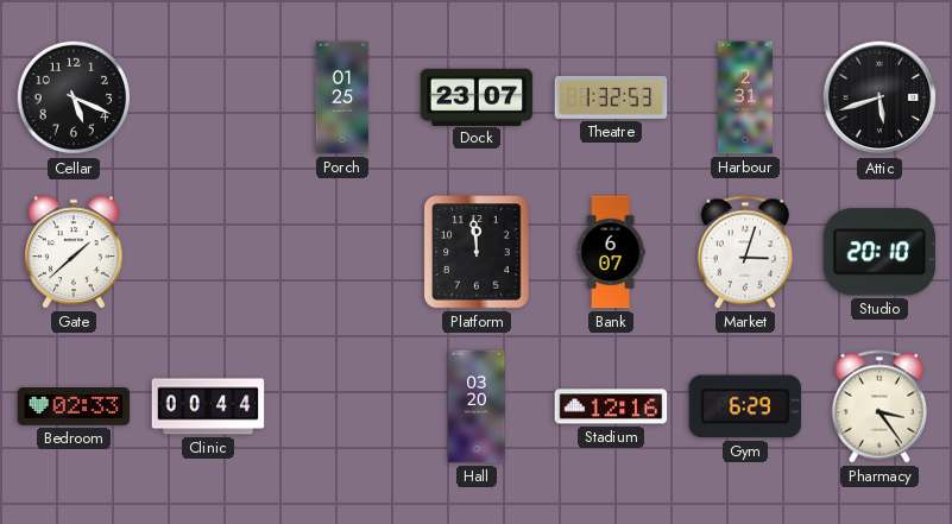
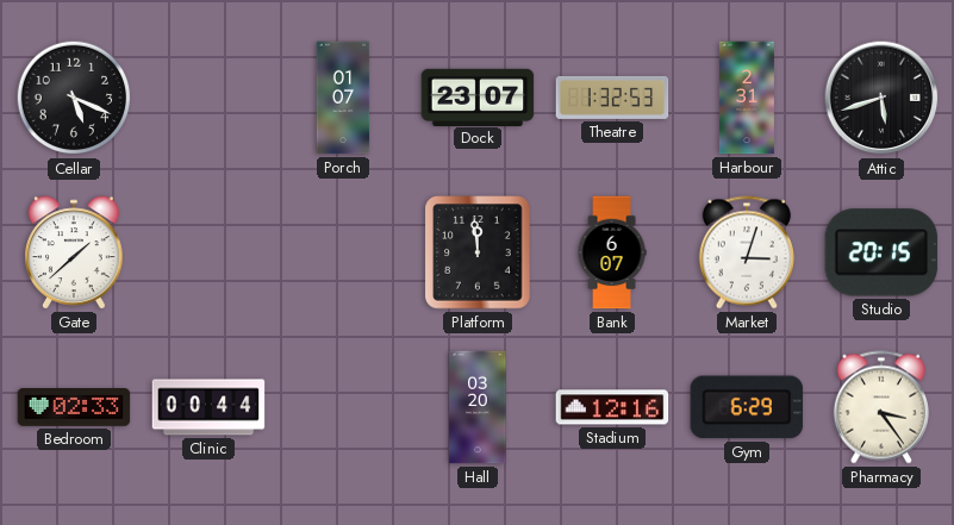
Porch: 01:25 -> 01:07
Studio: 20:10 -> 20:15
